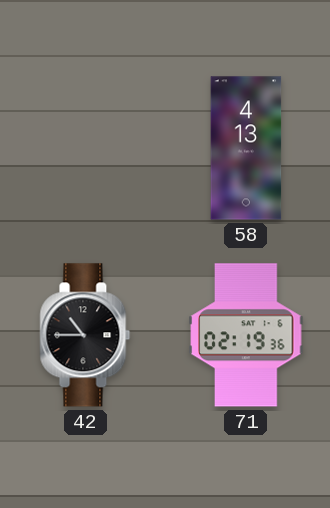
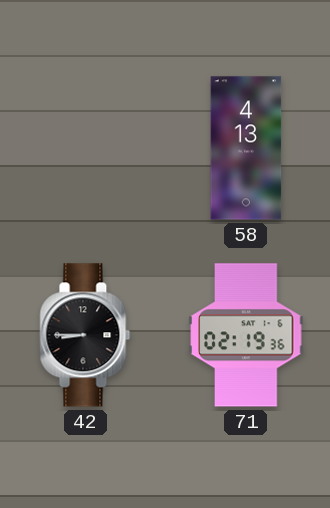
42: 10:45 -> 8:45
